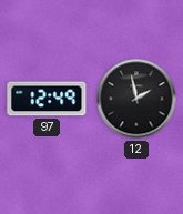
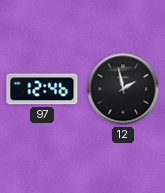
97: 12:49 -> 12:46
